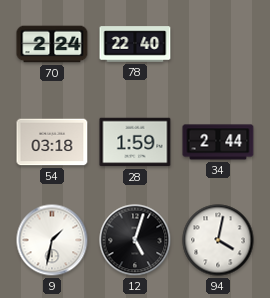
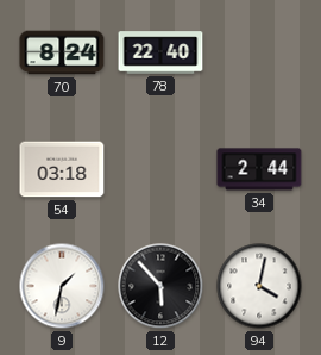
70: 2:24 -> 8:24
28: 1:59 -> none
12: 5:03 -> 5:53
